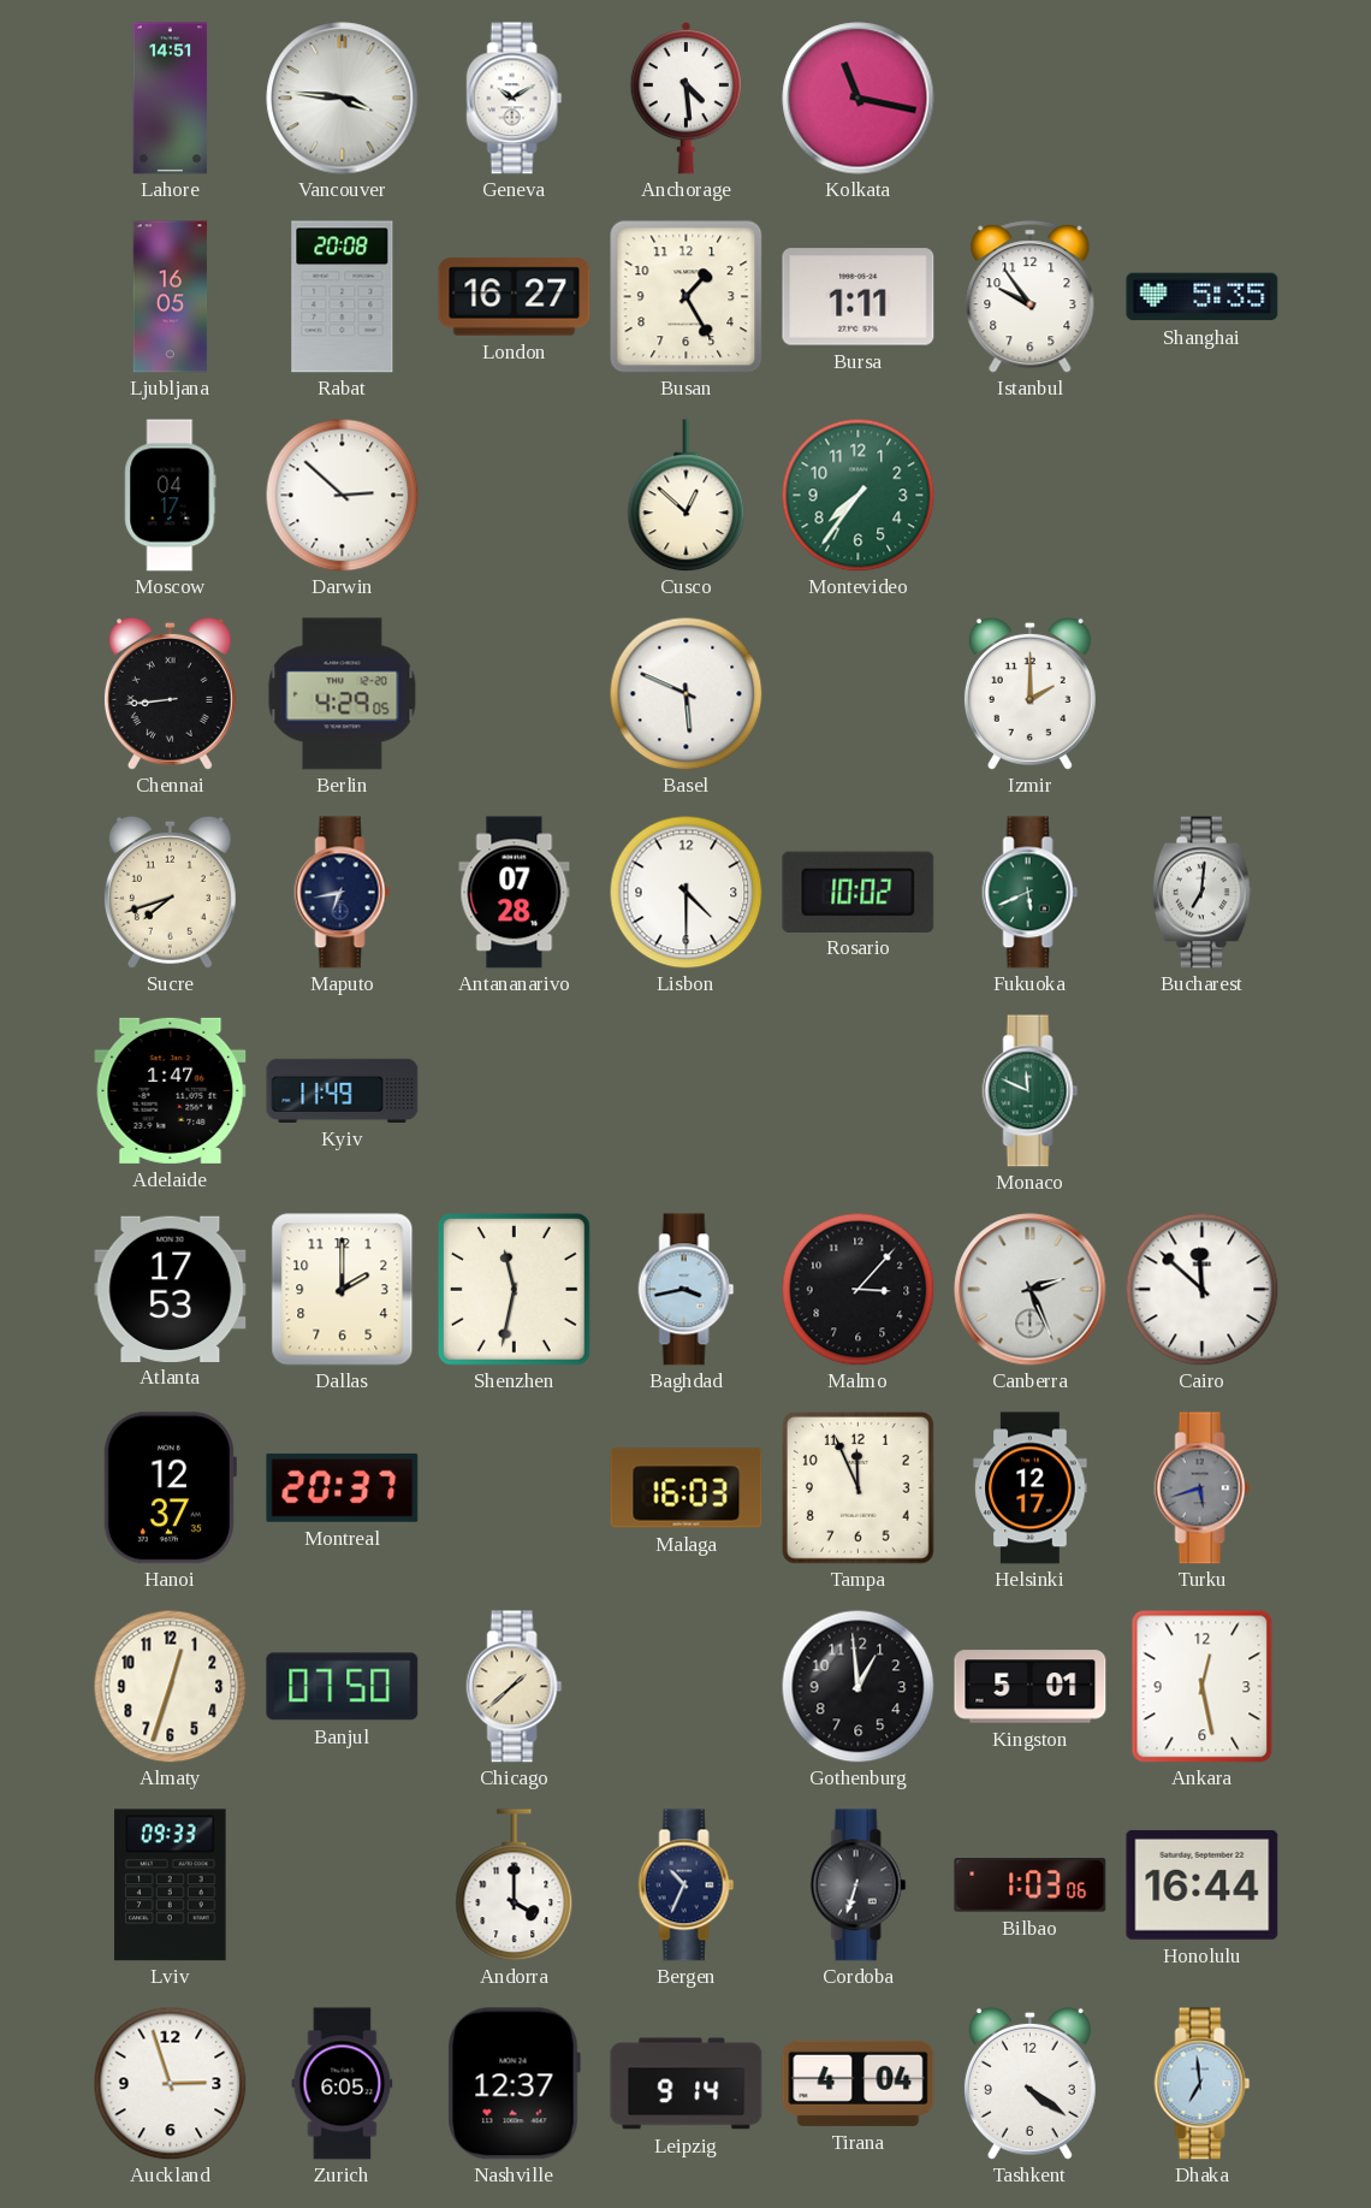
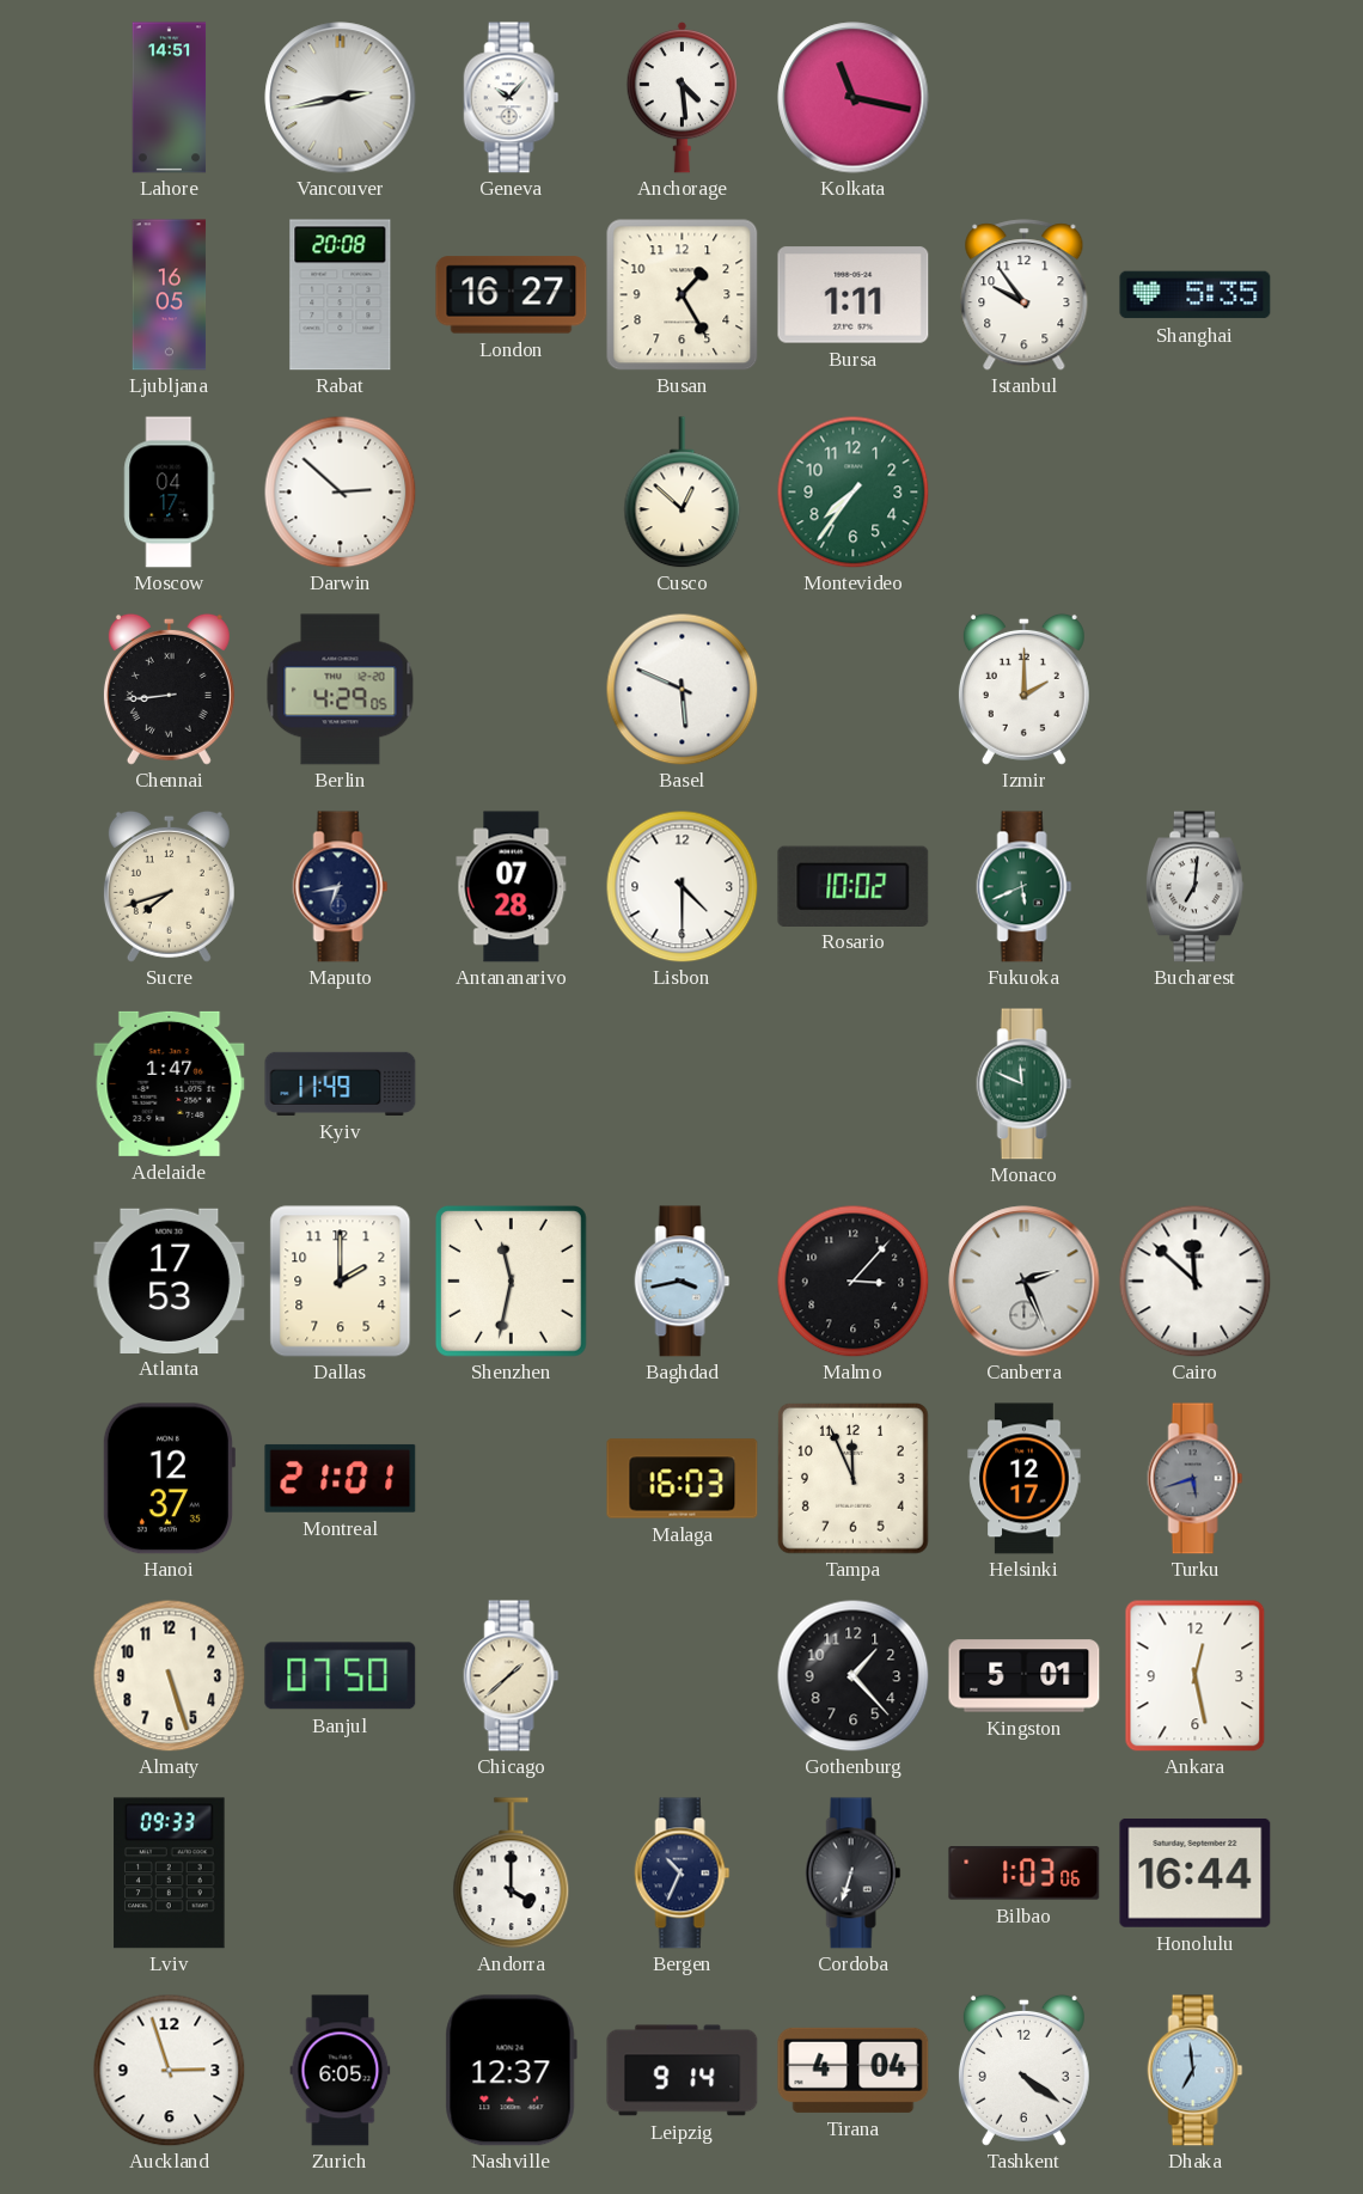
Vancouver: 3:46 -> 2:43
Geneva: 10:10 -> 10:07
Montreal: 20:37 -> 21:01
Almaty: 12:33 -> 5:27
Gothenburg: 12:59 -> 1:23
